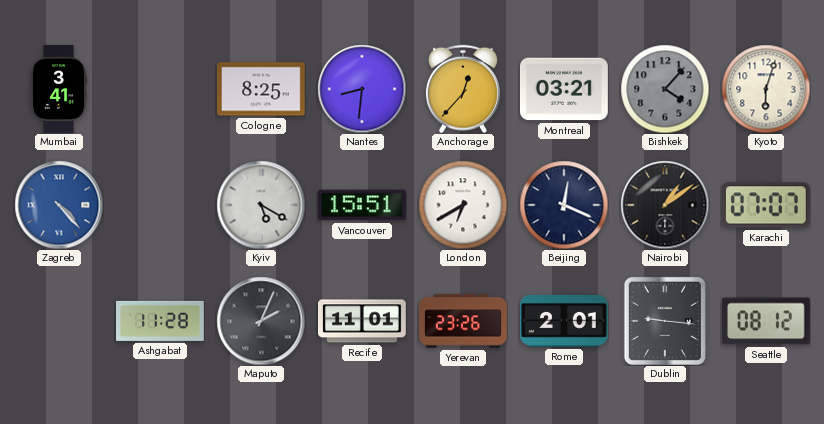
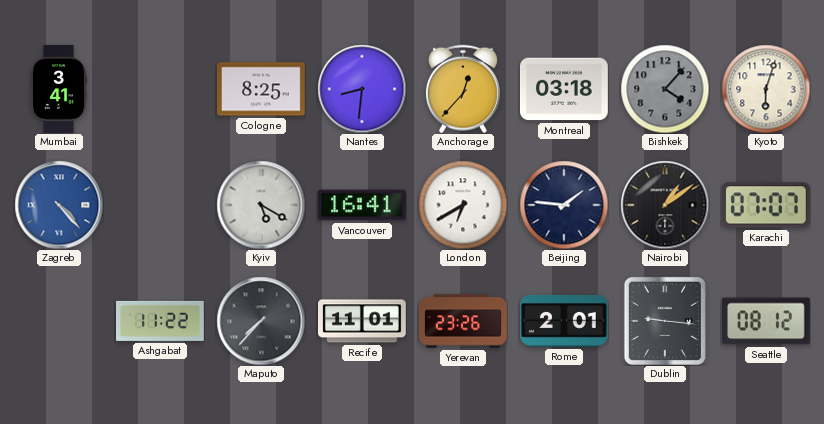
Montreal: 03:21 -> 03:18
Vancouver: 15:51 -> 16:41
Beijing: 12:19 -> 1:46
Ashgabat: 11:28 -> 11:22
Maputo: 2:04 -> 7:37
